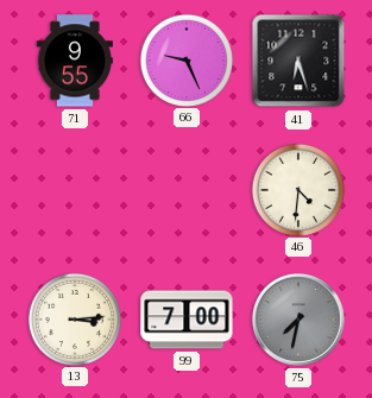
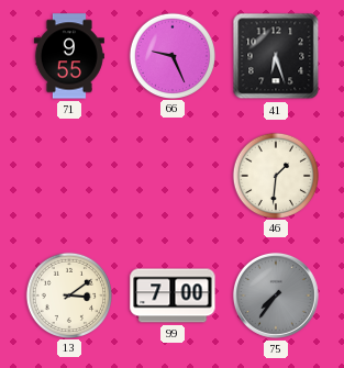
46: 4:31 -> 1:31
13: 3:14 -> 3:09
75: 7:32 -> 7:36
